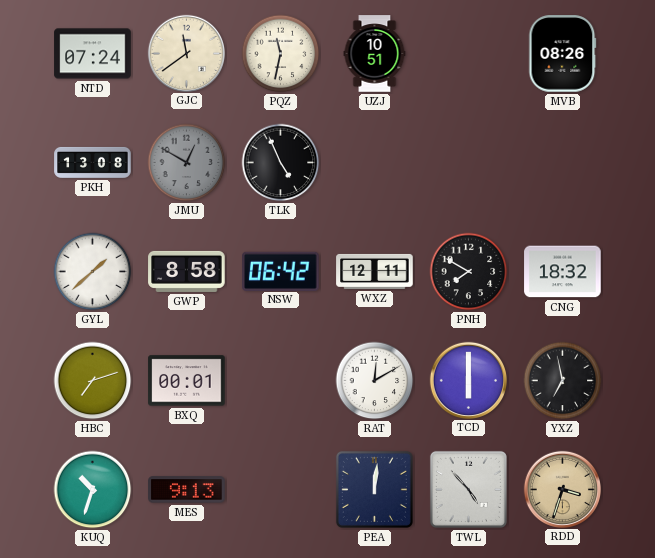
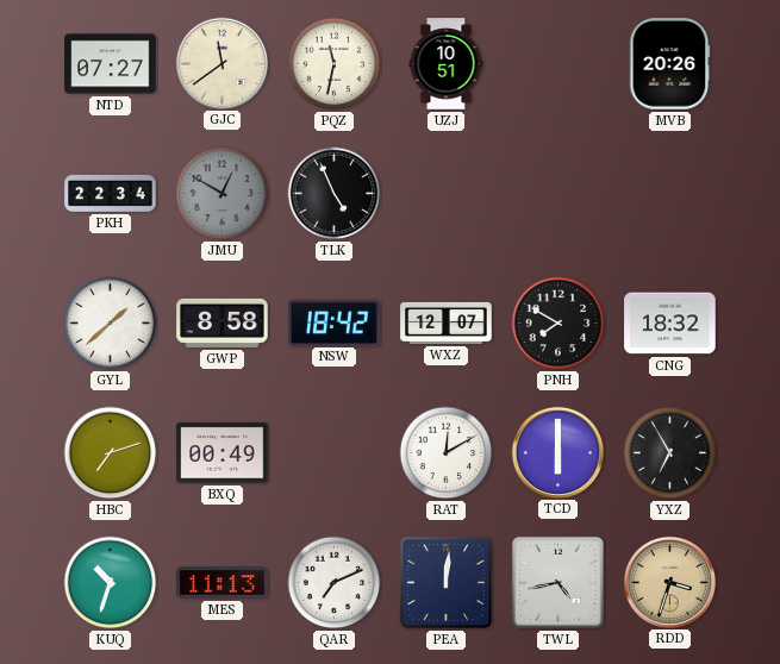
NTD: 07:24 -> 07:27
MVB: 08:26 -> 20:26
PKH: 13:08 -> 22:34
NSW: 06:42 -> 18:42
WXZ: 12:11 -> 12:07
BXQ: 00:01 -> 00:49
YXZ: 6:58 -> 6:55
MES: 9:13 -> 11:13
QAR: none -> 7:11
TWL: 4:53 -> 4:43
